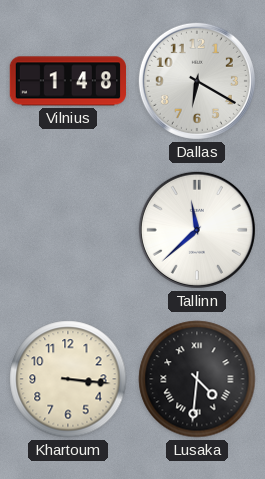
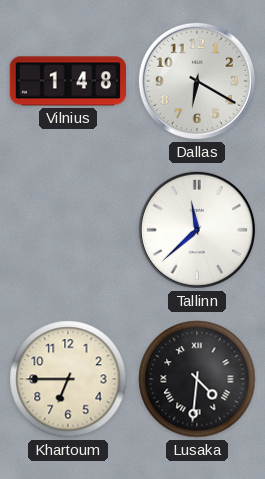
Khartoum: 3:16 -> 6:45
